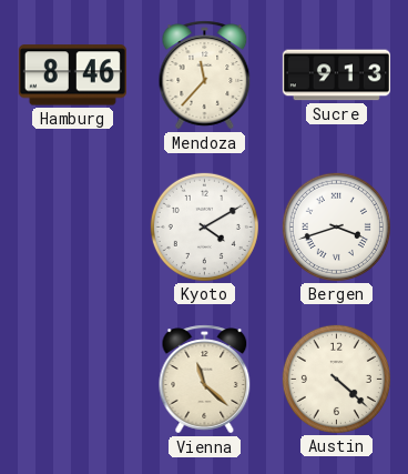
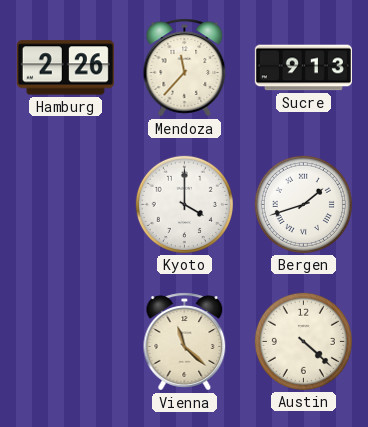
Hamburg: 8:46 -> 2:26
Kyoto: 4:10 -> 4:00
Bergen: 3:42 -> 1:42
